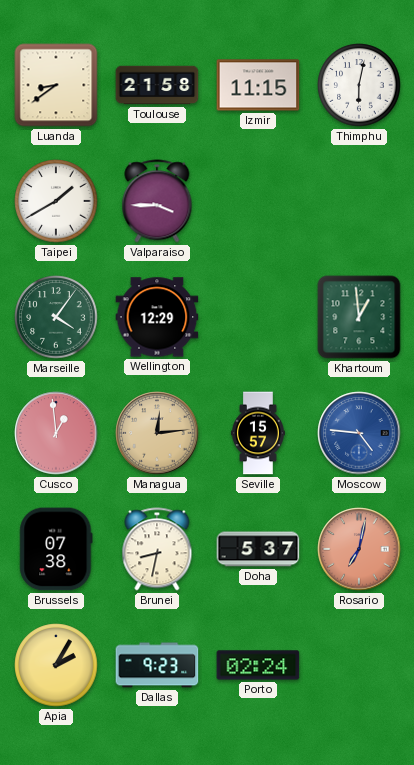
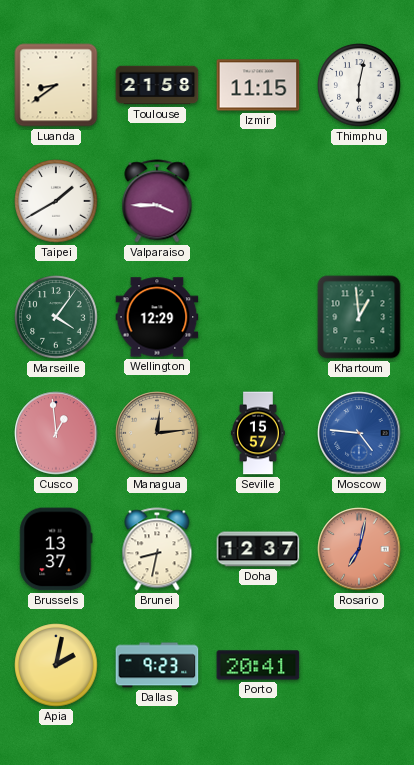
Brussels: 07:38 -> 13:37
Doha: 5:37 -> 12:37
Apia: 2:05 -> 2:02
Porto: 02:24 -> 20:41
